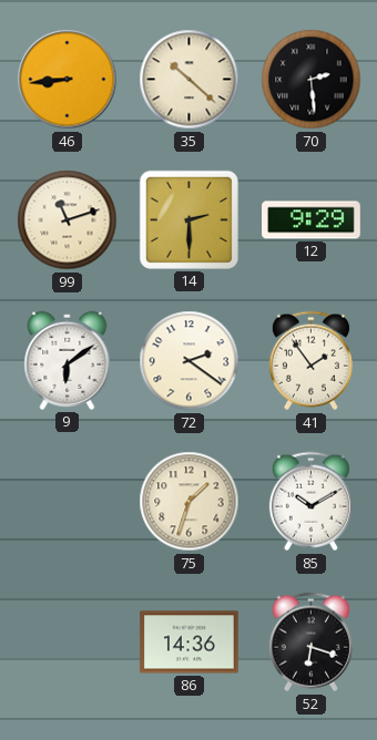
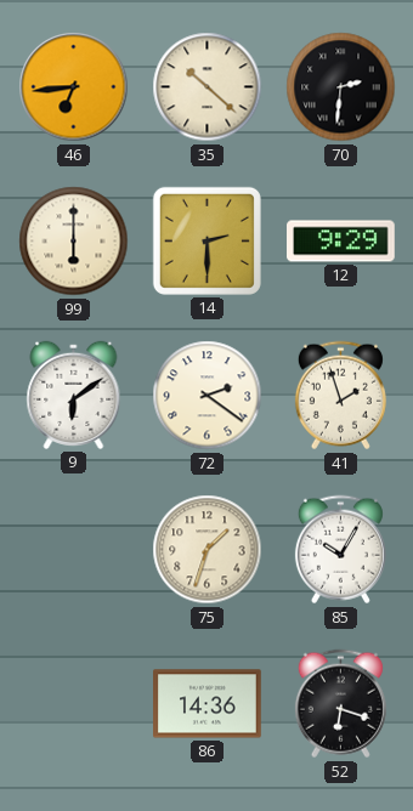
46: 8:44 -> 6:44
70: 2:29 -> 2:31
99: 11:12 -> 6:00
41: 1:54 -> 1:57
85: 10:10 -> 10:05
